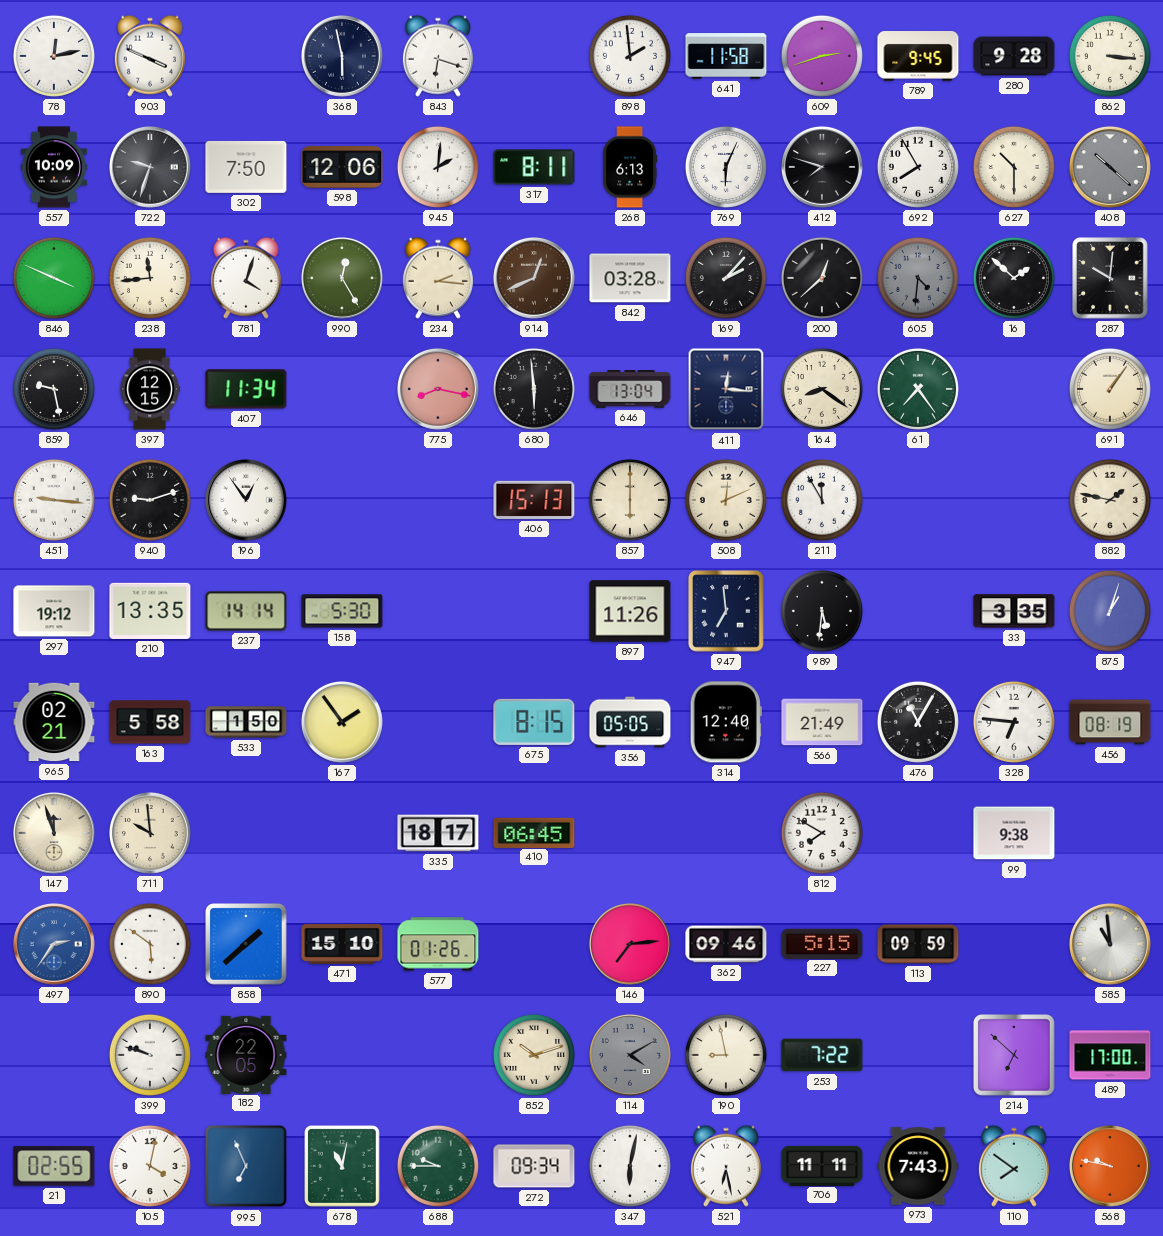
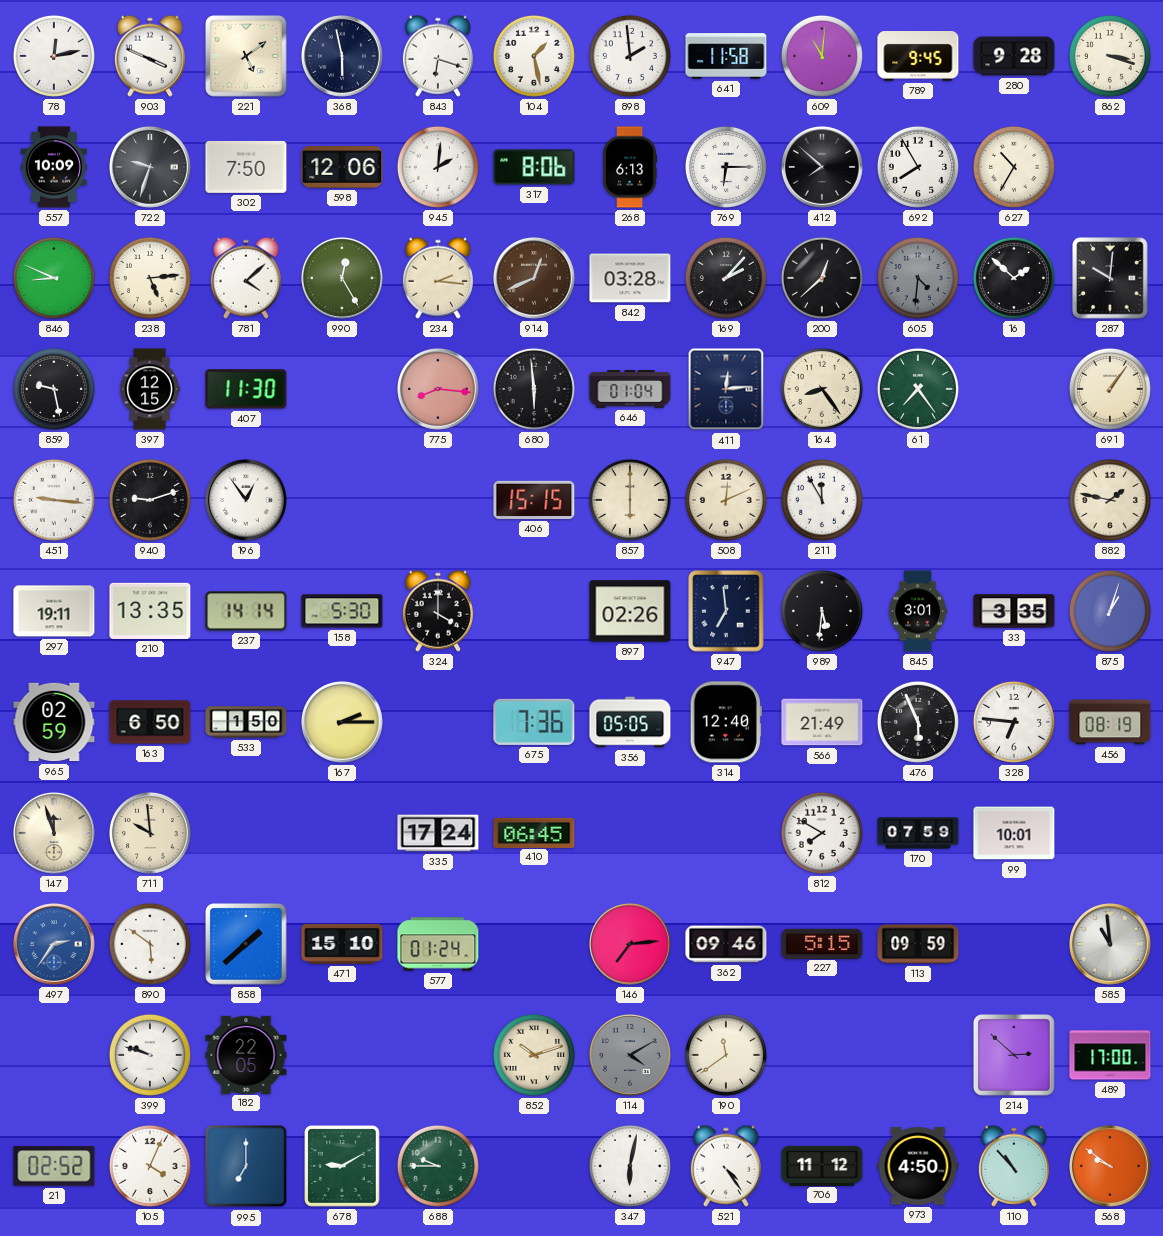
221: none -> 5:09
104: none -> 1:28
609: 2:42 -> 11:01
862: 3:16 -> 3:18
317: 8:11 -> 8:06
769: 6:04 -> 6:15
412: 7:48 -> 7:52
627: 10:30 -> 10:35
408: 10:22 -> none
846: 3:49 -> 8:49
238: 11:44 -> 5:14
781: 4:03 -> 4:08
407: 11:34 -> 11:30
775: 8:17 -> 8:16
646: 13:04 -> 01:04
411: 12:16 -> 12:14
164: 8:21 -> 8:24
406: 15:13 -> 15:15
297: 19:12 -> 19:11
324: none -> 4:00
897: 11:26 -> 02:26
845: none -> 3:01
965: 02:21 -> 02:59
163: 5:58 -> 6:50
167: 1:54 -> 2:15
675: 8:15 -> 7:36
476: 11:05 -> 5:56
335: 18:17 -> 17:24
170: none -> 07:59
99: 9:38 -> 10:01
577: 01:26 -> 01:24
190: 8:58 -> 11:39
253: 7:22 -> none
214: 6:52 -> 2:52
21: 02:55 -> 02:52
105: 4:02 -> 4:04
995: 6:56 -> 7:00
678: 11:02 -> 9:10
272: 09:34 -> none
521: 6:28 -> 4:24
706: 11:11 -> 11:12
973: 7:43 -> 4:50
110: 7:51 -> 10:53
568: 9:47 -> 9:51
